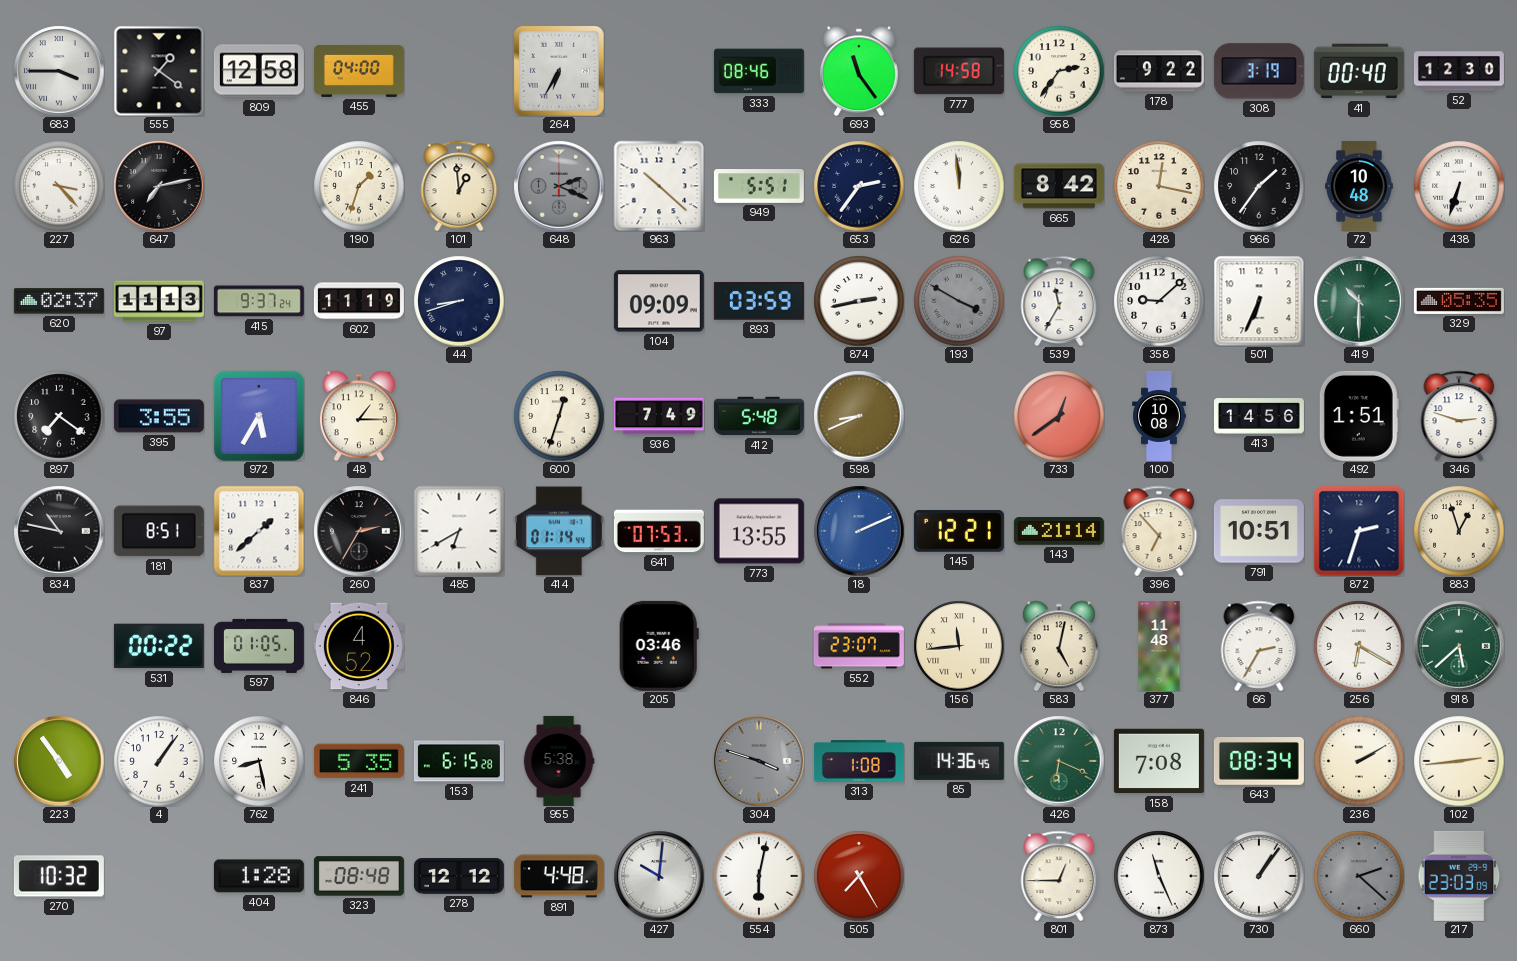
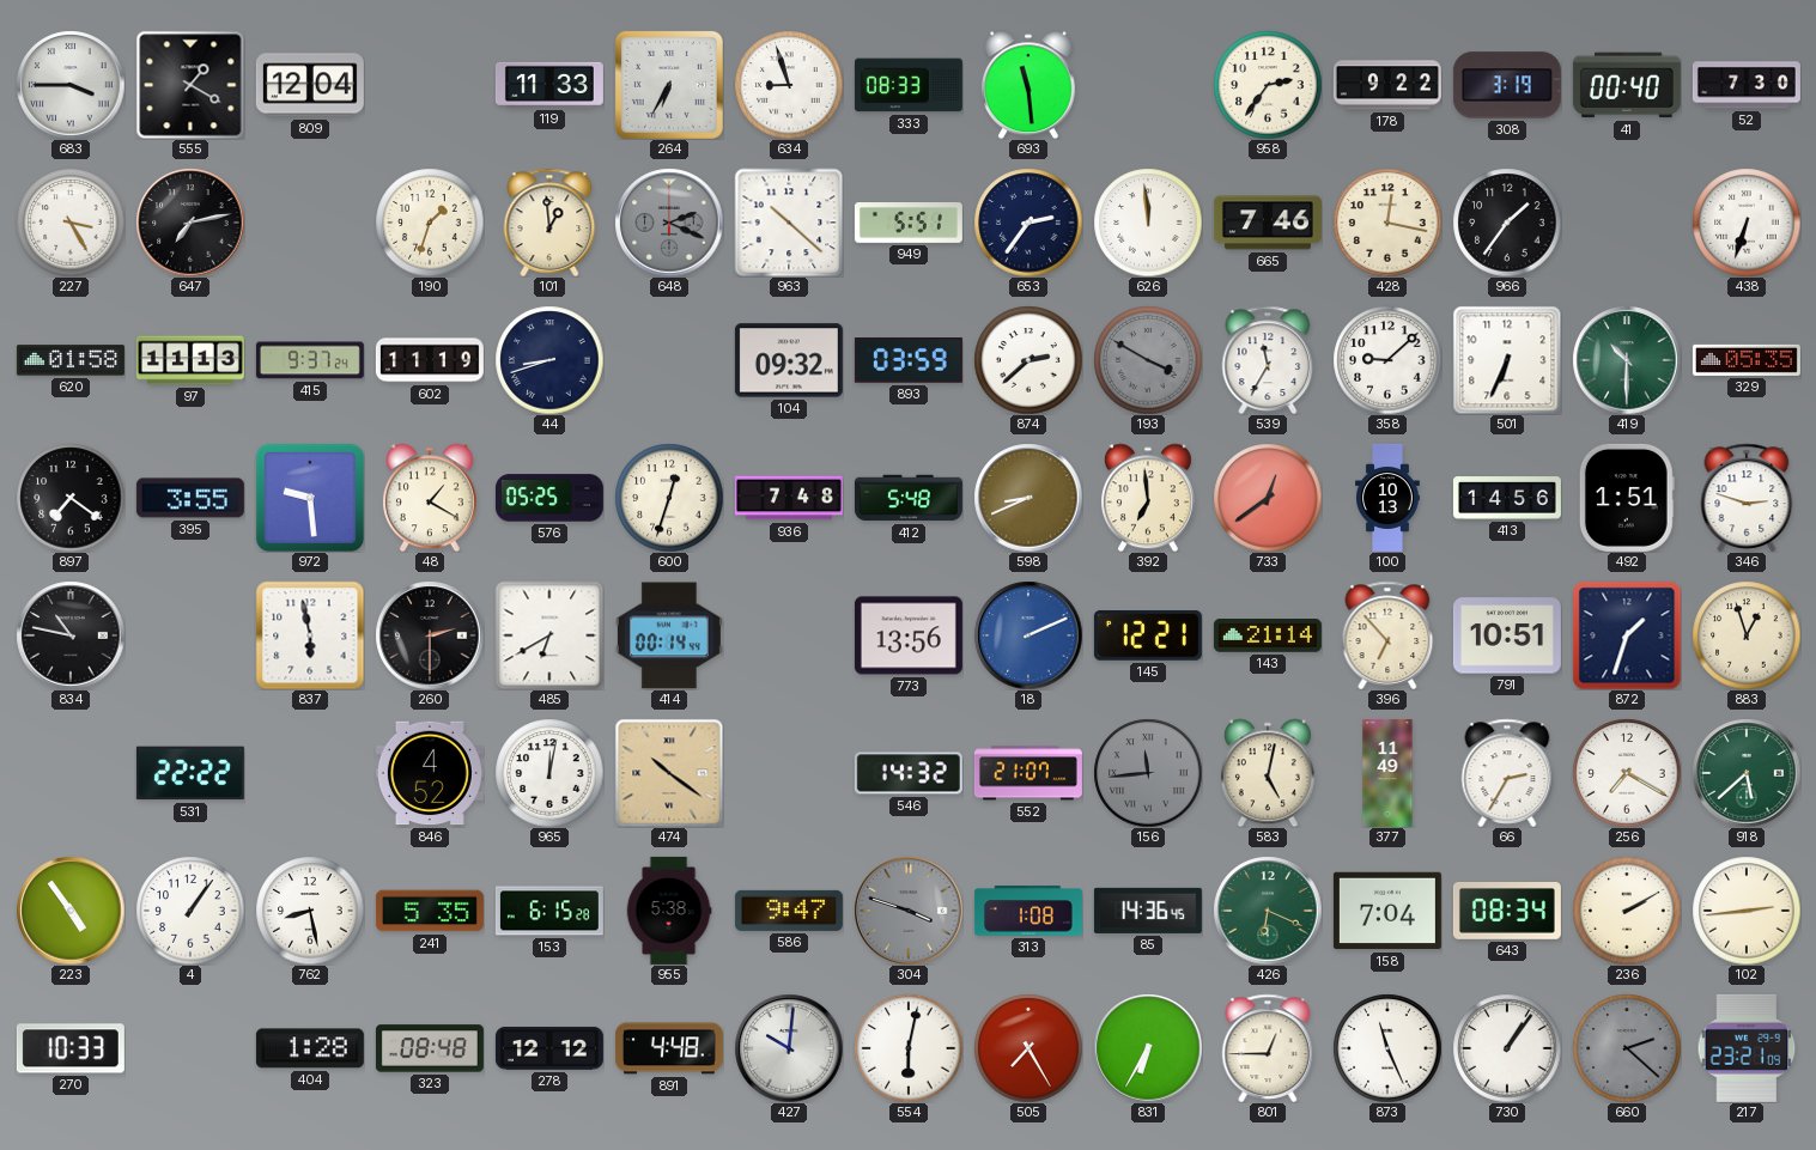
555: 1:21 -> 1:20
809: 12:58 -> 12:04
455: 04:00 -> none
119: none -> 11:33
634: none -> 8:57
333: 08:46 -> 08:33
693: 11:24 -> 11:29
777: 14:58 -> none
52: 12:30 -> 7:30
227: 3:23 -> 3:25
665: 8:42 -> 7:46
72: 10:48 -> none
620: 02:37 -> 01:58
104: 09:09 -> 09:32
874: 2:43 -> 2:38
972: 5:35 -> 9:29
48: 1:15 -> 1:20
576: none -> 05:25
936: 7:49 -> 7:48
392: none -> 6:59
100: 10:08 -> 10:13
181: 8:51 -> none
837: 1:38 -> 5:58
260: 2:35 -> 2:30
414: 01:14 -> 00:14
641: 07:53 -> none
773: 13:55 -> 13:56
872: 2:33 -> 1:33
531: 00:22 -> 22:22
597: 01:05 -> none
965: none -> 12:02
474: none -> 10:21
205: 03:46 -> none
546: none -> 14:32
552: 23:07 -> 21:07
156 dial: cream -> grey
377: 11:48 -> 11:49
256: 6:20 -> 7:20
586: none -> 9:47
158: 7:08 -> 7:04
270: 10:32 -> 10:33
831: none -> 6:35
217: 23:03 -> 23:21
